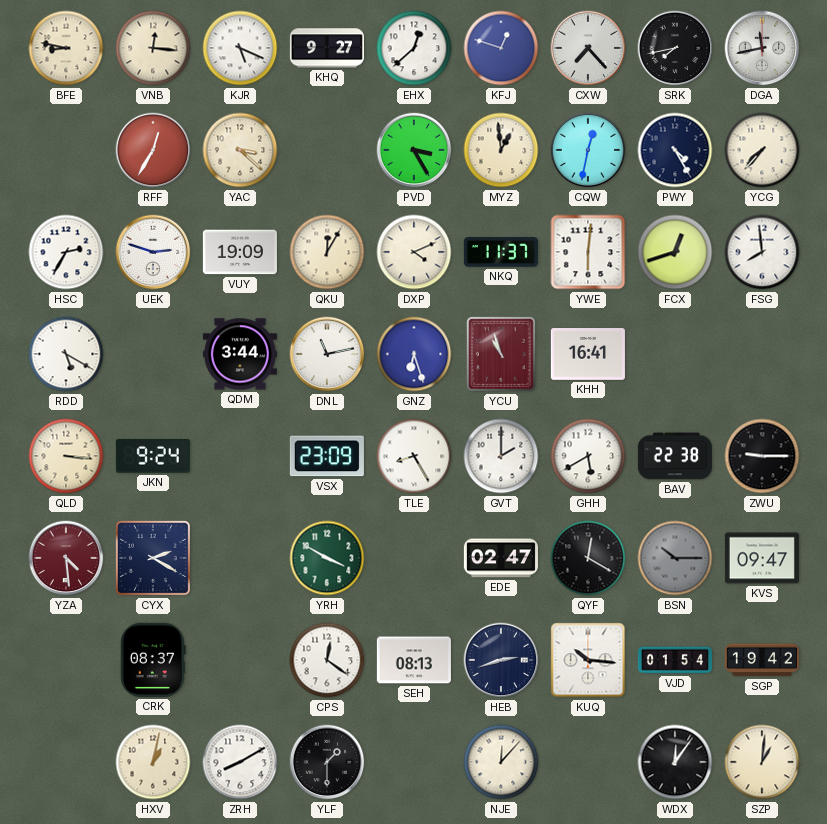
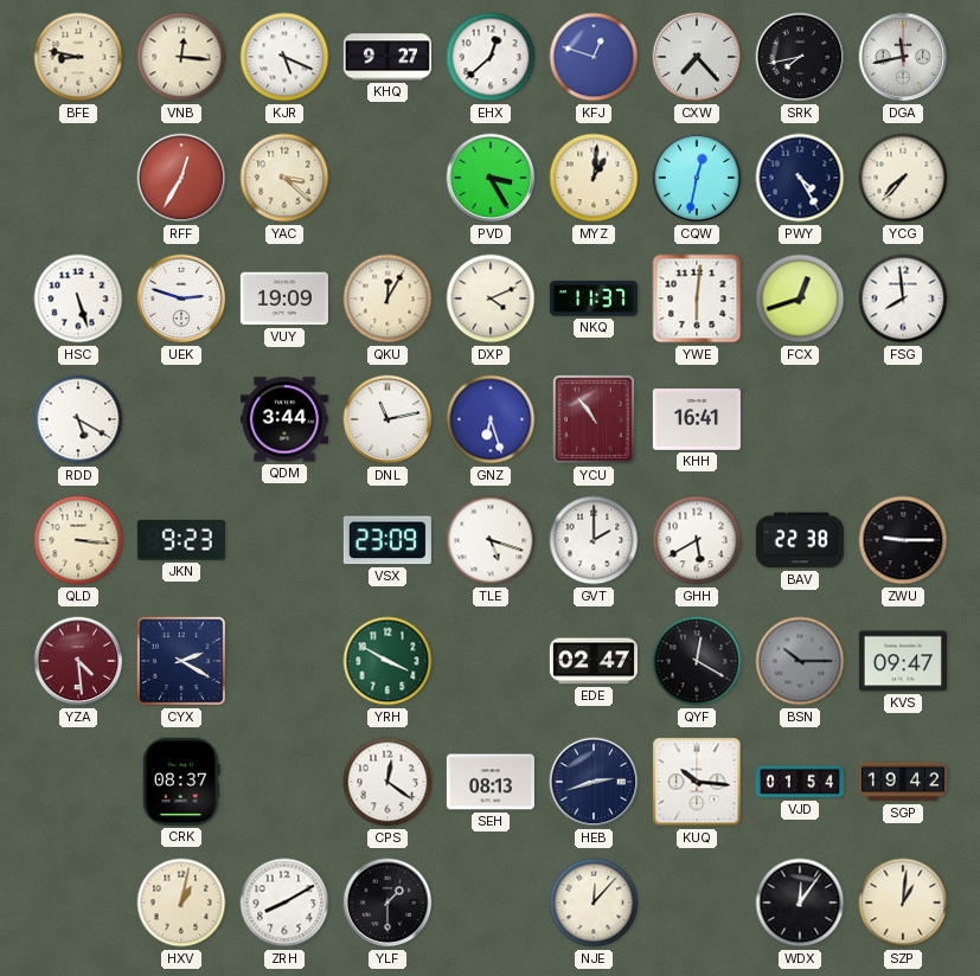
MYZ: 12:59 -> 1:01
HSC: 2:35 -> 5:27
YCU: 10:57 -> 10:54
JKN: 9:24 -> 9:23
TLE: 8:25 -> 5:18
